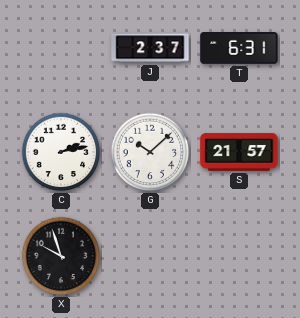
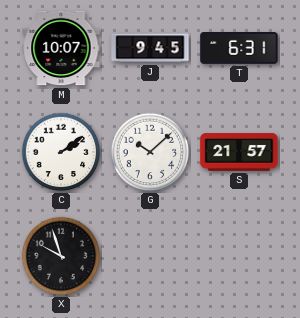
M: none -> 10:07
J: 2:37 -> 9:45
C: 2:13 -> 2:09
